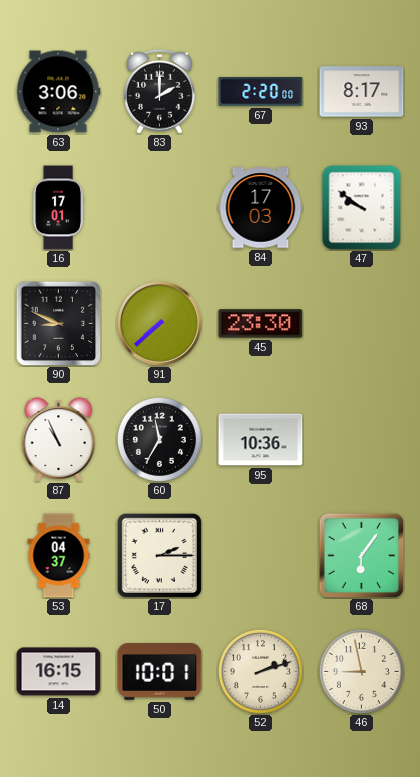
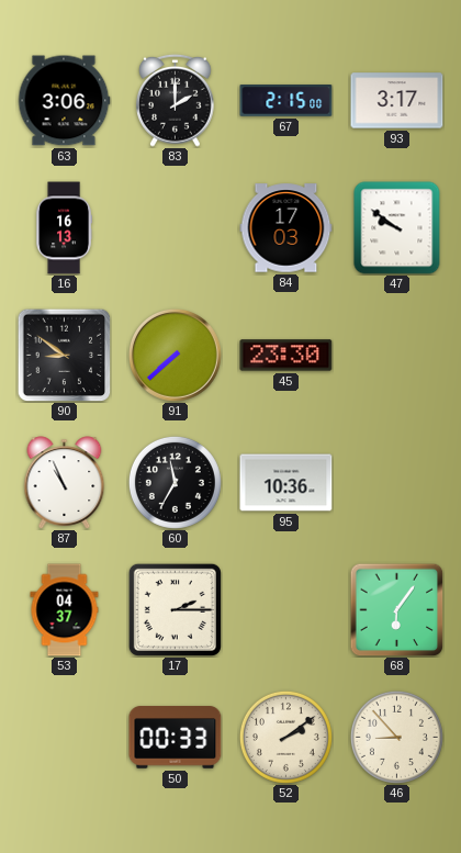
67: 2:20 -> 2:15
93: 8:17 -> 3:17
16: 17:01 -> 16:13
90: 8:49 -> 8:51
14: 16:15 -> none
50: 10:01 -> 00:33
52: 2:12 -> 2:09
46: 8:58 -> 8:53
